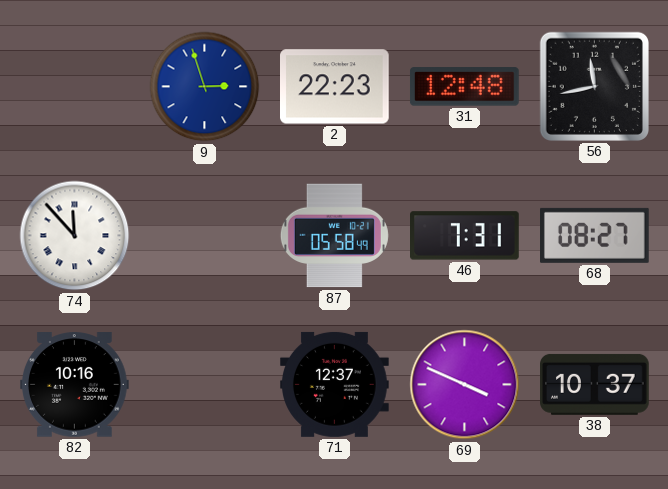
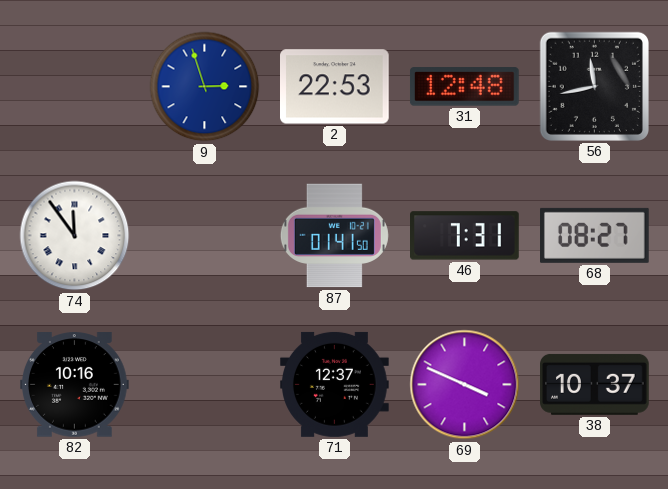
2: 22:23 -> 22:53
74: 11:53 -> 11:54
87: 05:58 -> 01:41
